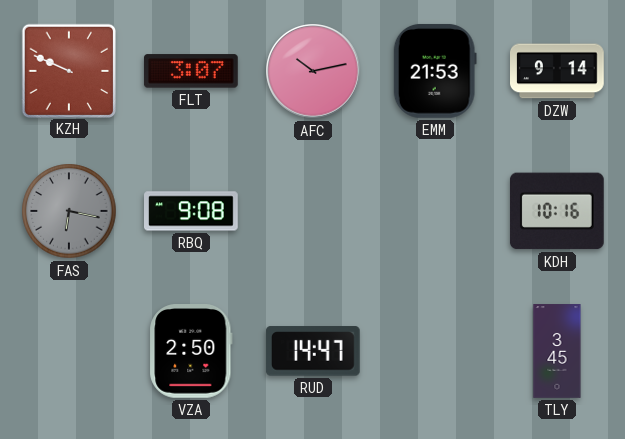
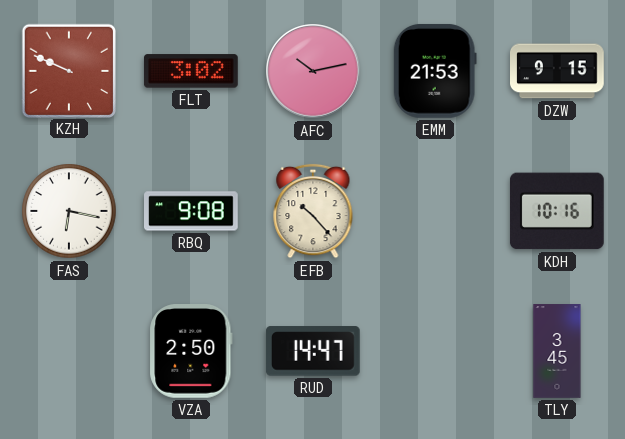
FLT: 3:07 -> 3:02
DZW: 9:14 -> 9:15
FAS dial: grey -> white
EFB: none -> 10:23
